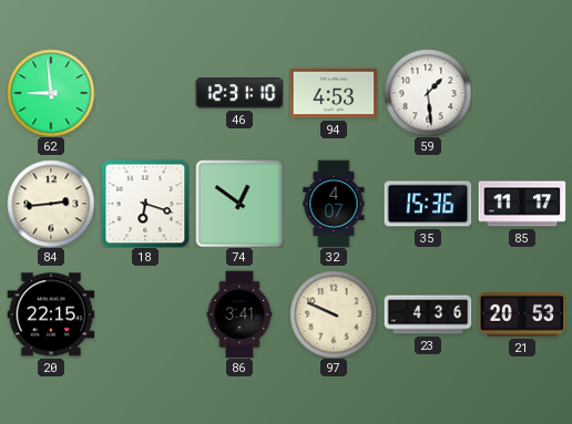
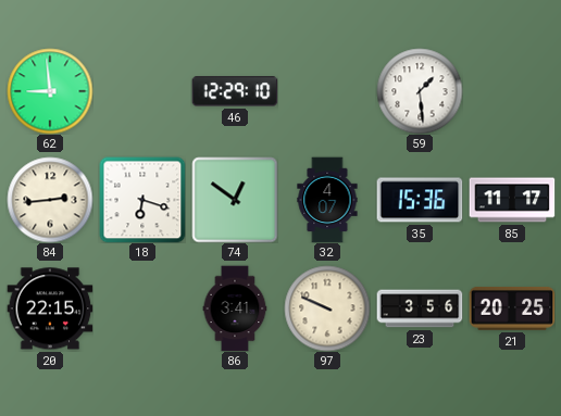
46: 12:31 -> 12:29
94: 4:53 -> none
23: 4:36 -> 3:56
21: 20:53 -> 20:25
